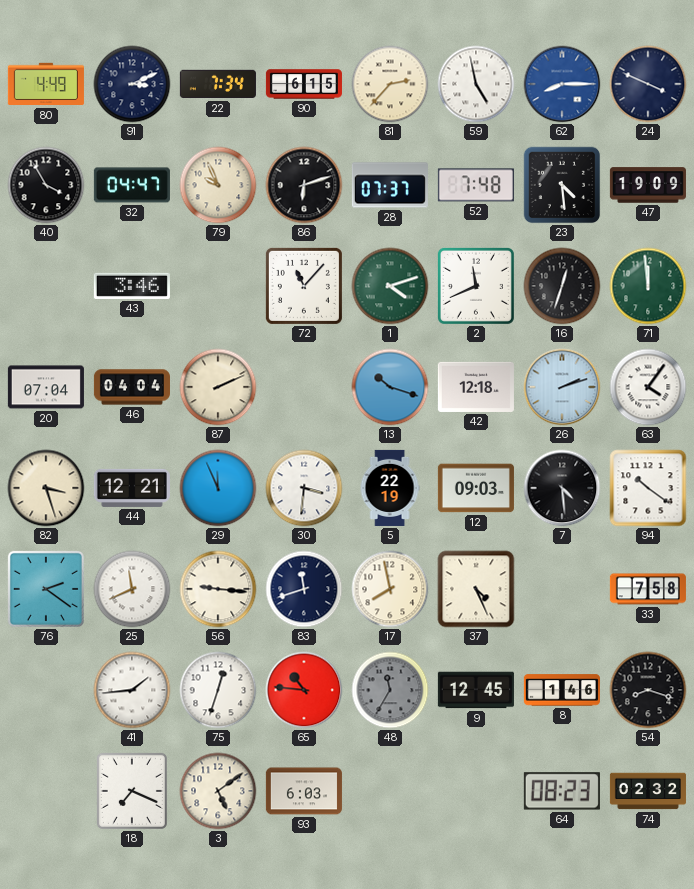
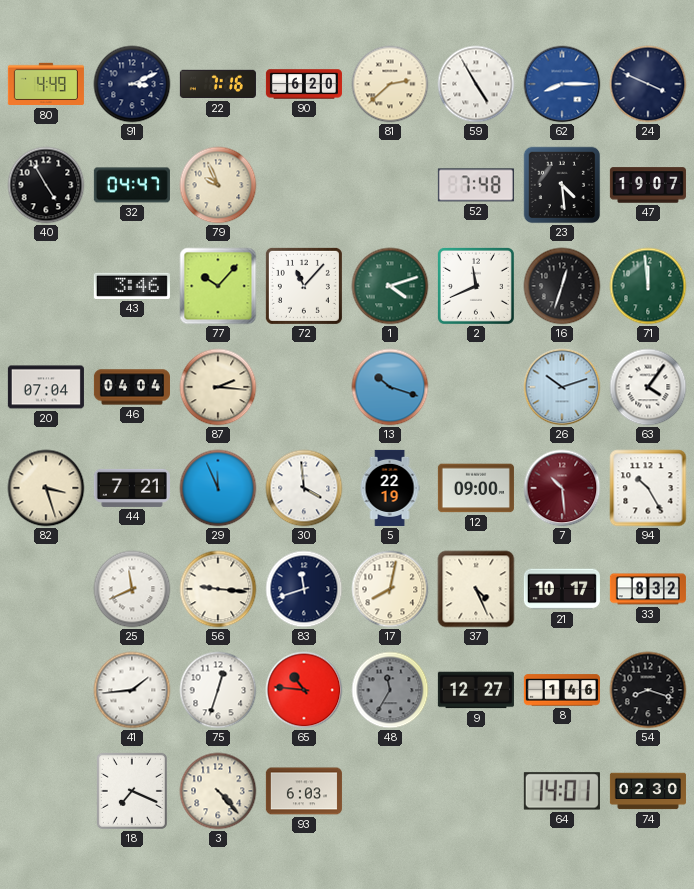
22: 7:34 -> 7:16
90: 6:15 -> 6:20
81: 2:37 -> 2:38
59: 4:58 -> 4:55
40: 3:55 -> 4:55
86: 6:12 -> none
28: 07:37 -> none
47: 19:09 -> 19:07
77: none -> 10:07
87: 2:11 -> 2:16
42: 12:18 -> none
26: 2:12 -> 10:12
44: 12:21 -> 7:21
30: 3:31 -> 3:59
12: 09:03 -> 09:00
7: 4:29 -> 10:29
7 dial: black -> burgundy
94: 10:21 -> 10:25
76: 2:21 -> none
17: 7:58 -> 8:02
21: none -> 10:17
33: 7:58 -> 8:32
9: 12:45 -> 12:27
3: 5:09 -> 4:23
64: 08:23 -> 14:01
74: 02:32 -> 02:30
